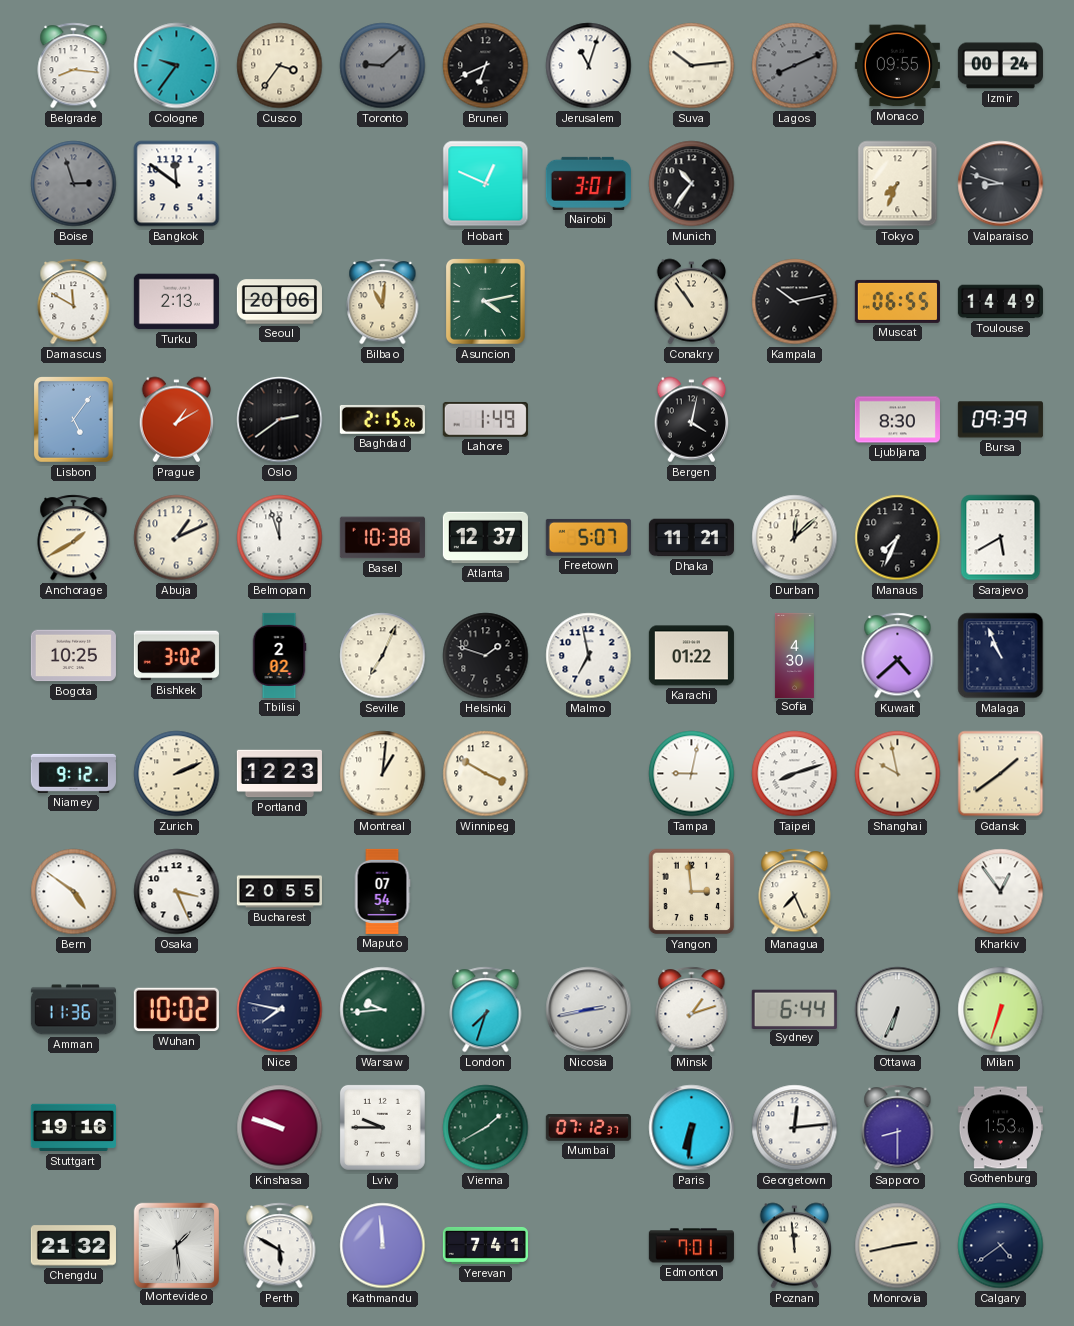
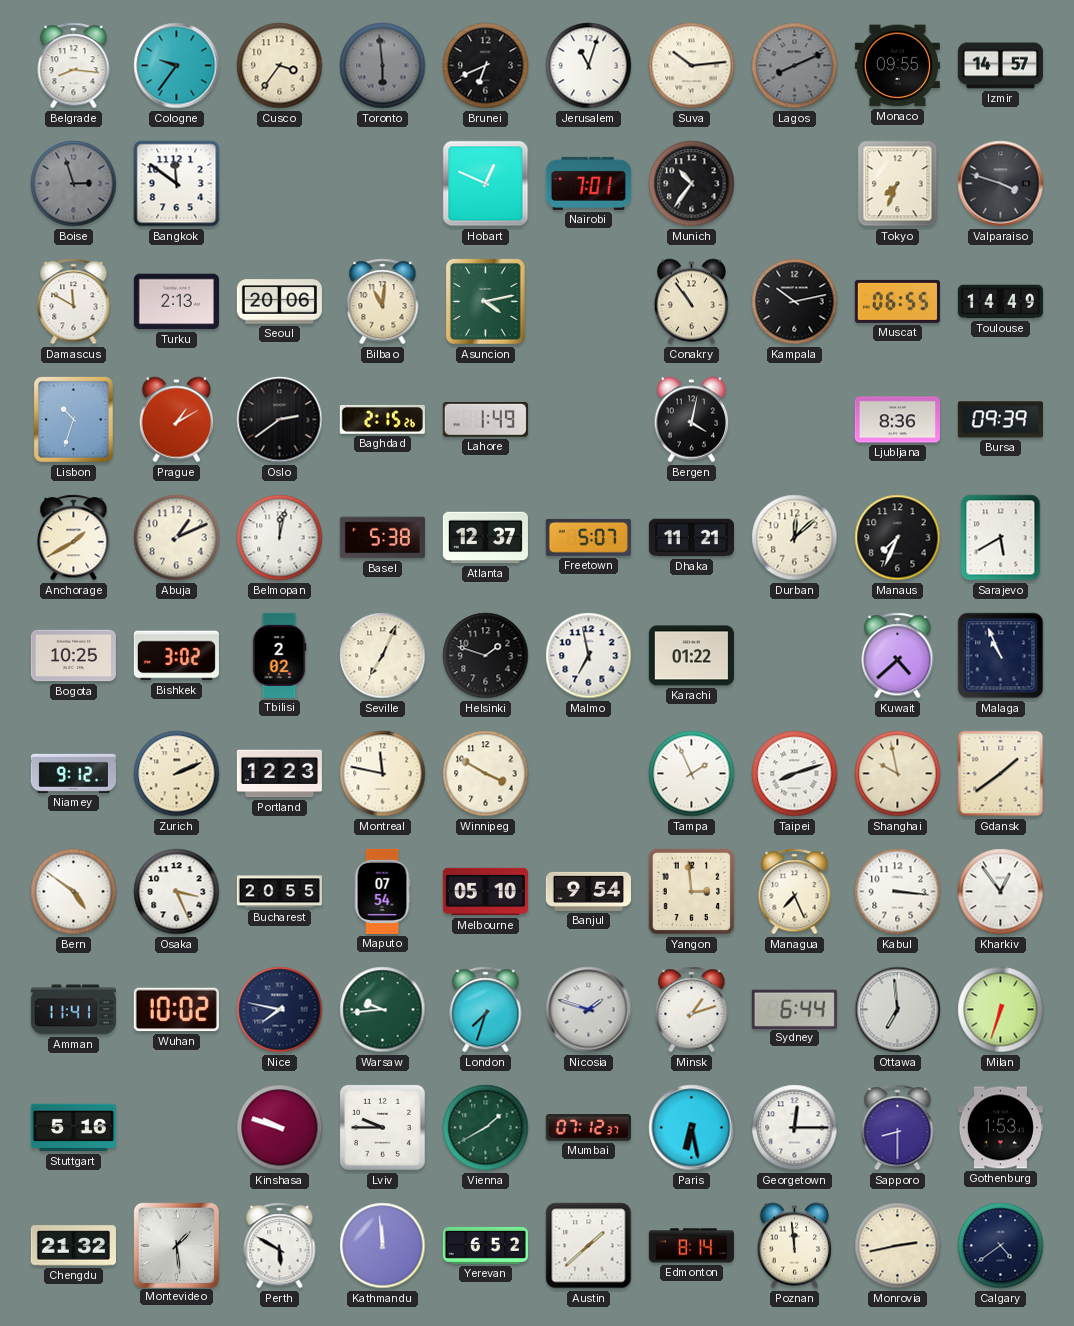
Toronto: 9:08 -> 5:59
Izmir: 00:24 -> 14:57
Nairobi: 3:01 -> 7:01
Valparaiso: 8:48 -> 3:48
Lisbon: 5:06 -> 10:33
Ljubljana: 8:30 -> 8:36
Belmopan: 11:57 -> 12:02
Basel: 10:38 -> 5:38
Sofia: 4:30 -> none
Montreal: 1:01 -> 11:47
Tampa: 9:02 -> 1:56
Melbourne: none -> 05:10
Banjul: none -> 9:54
Kabul: none -> 3:16
Amman: 11:36 -> 11:41
Nicosia: 2:43 -> 1:48
Ottawa: 6:34 -> 6:59
Stuttgart: 19:16 -> 5:16
Paris: 6:31 -> 6:28
Georgetown: 12:14 -> 12:15
Yerevan: 7:41 -> 6:52
Austin: none -> 1:38
Edmonton: 7:01 -> 8:14
